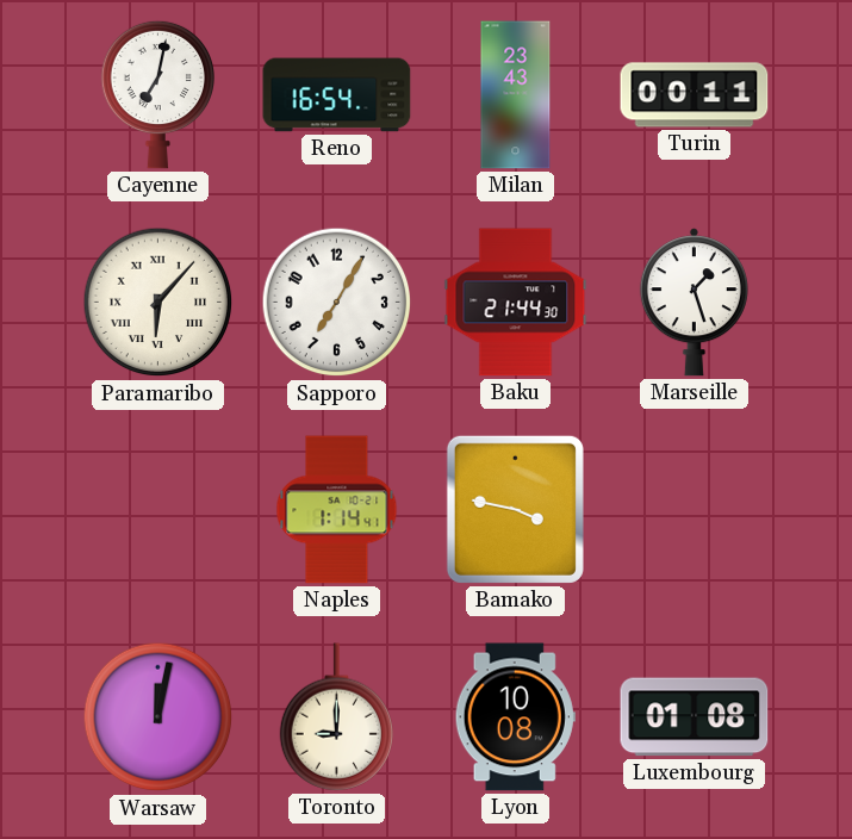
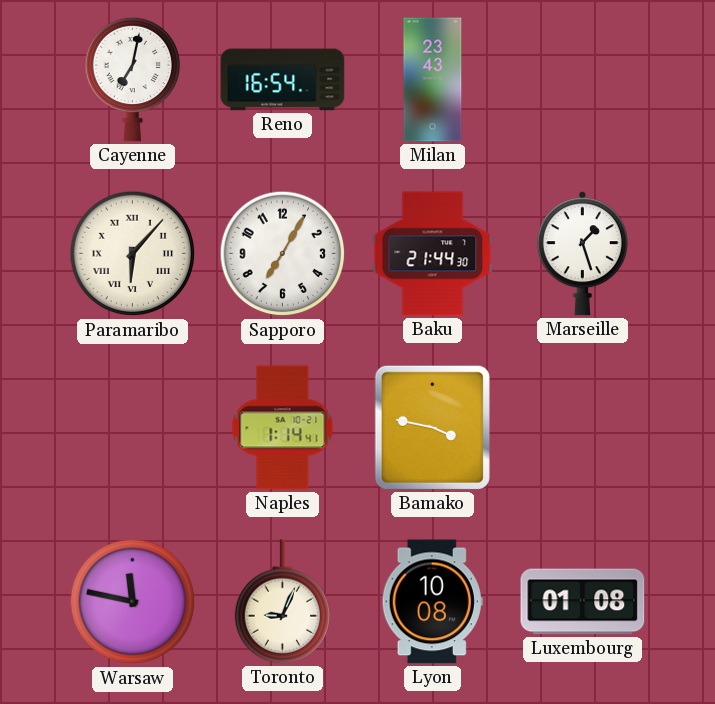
Turin: 00:11 -> none
Warsaw: 12:02 -> 11:47
Toronto: 9:00 -> 9:04
